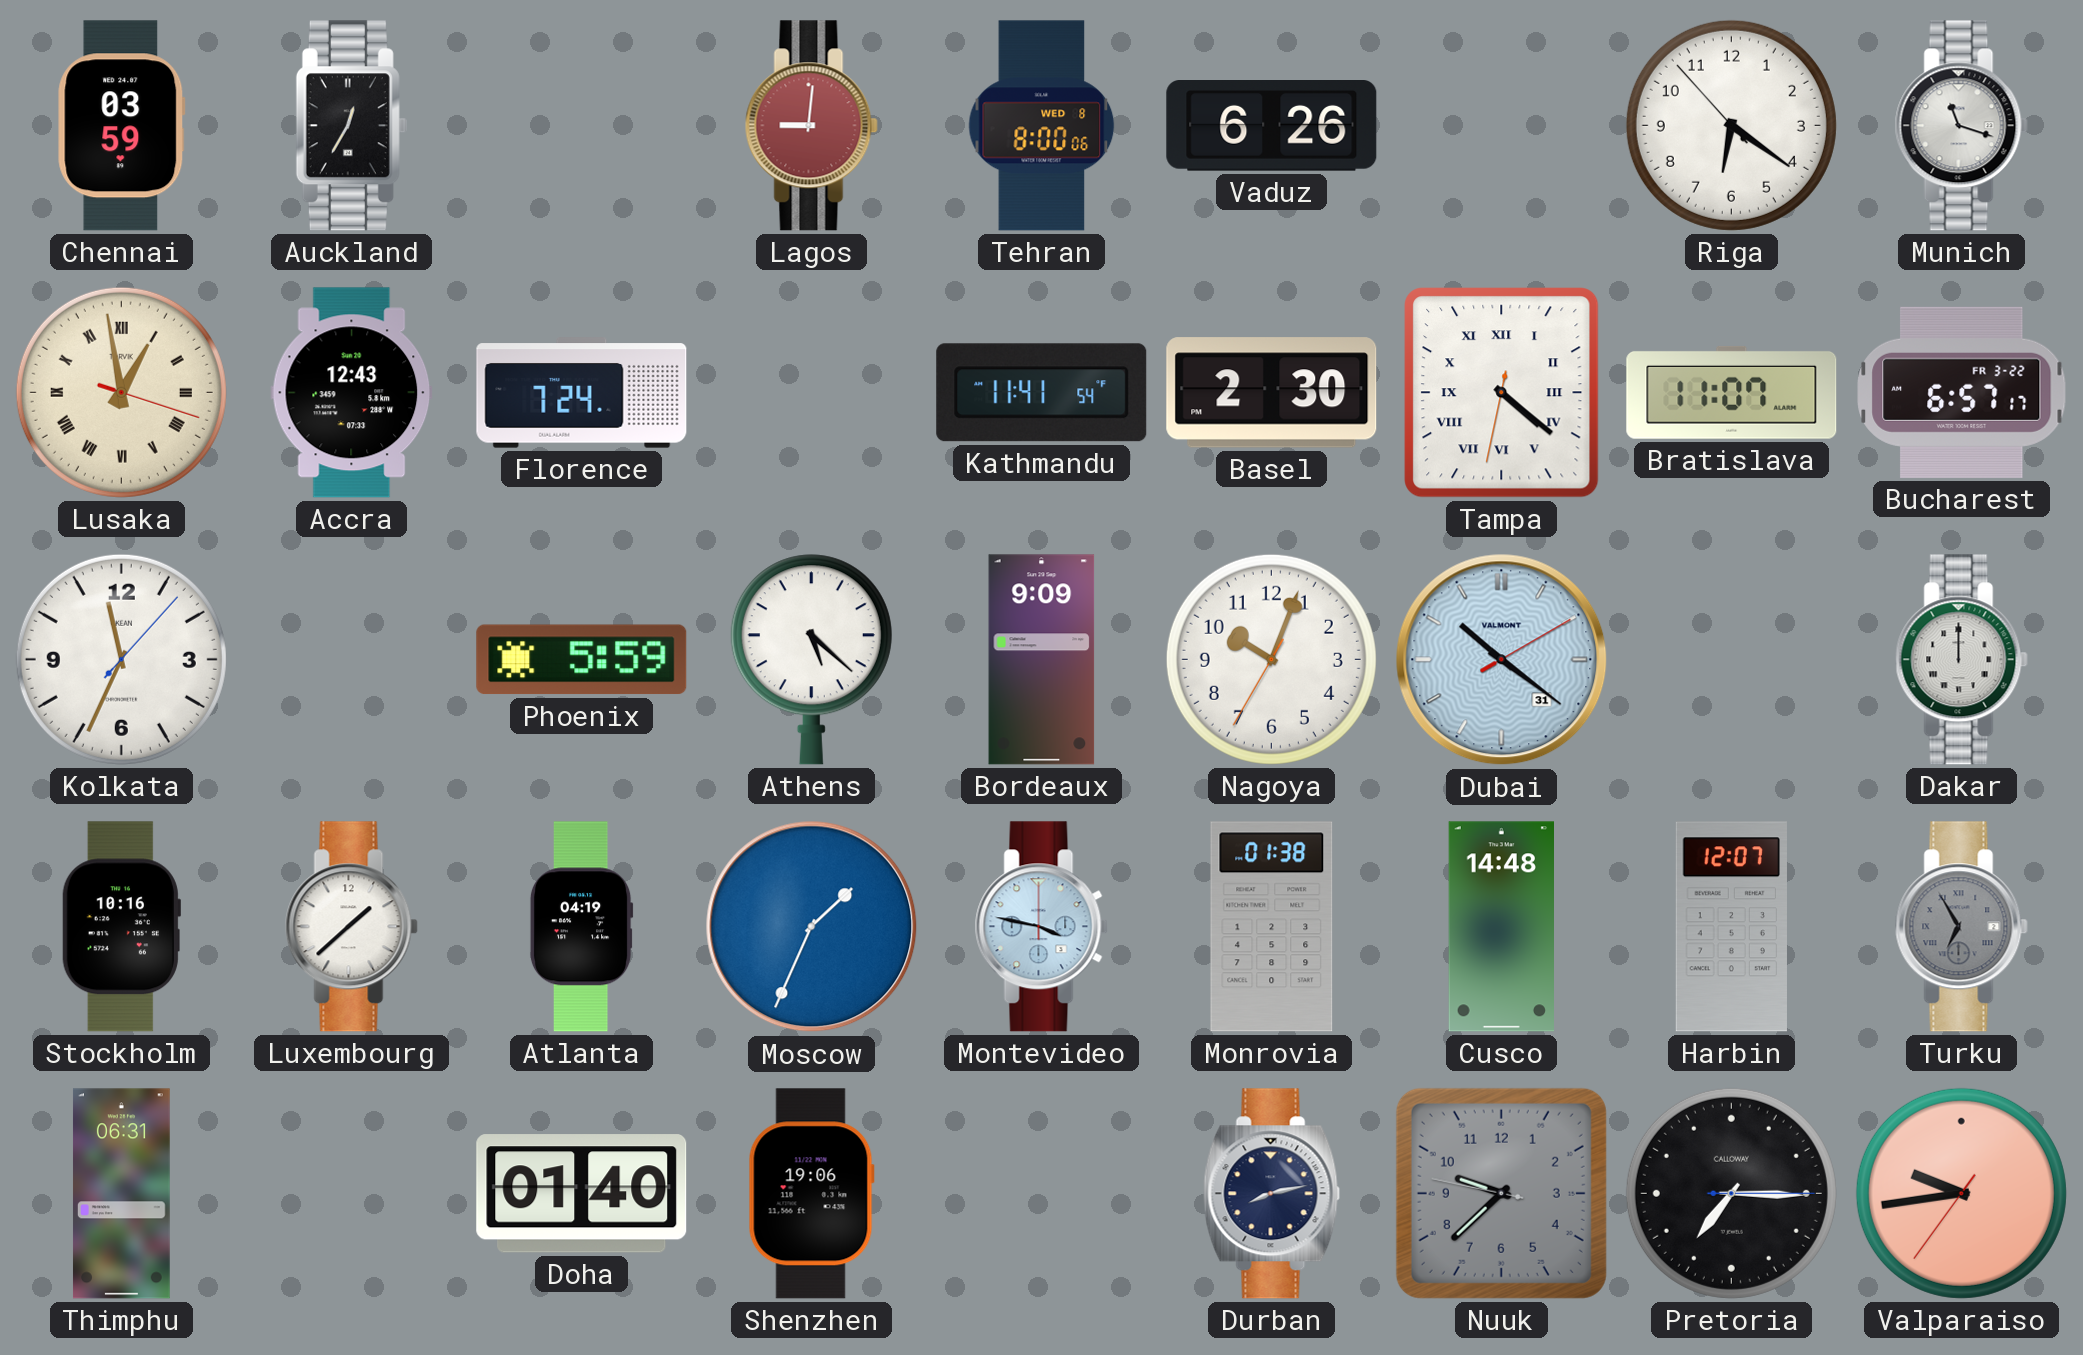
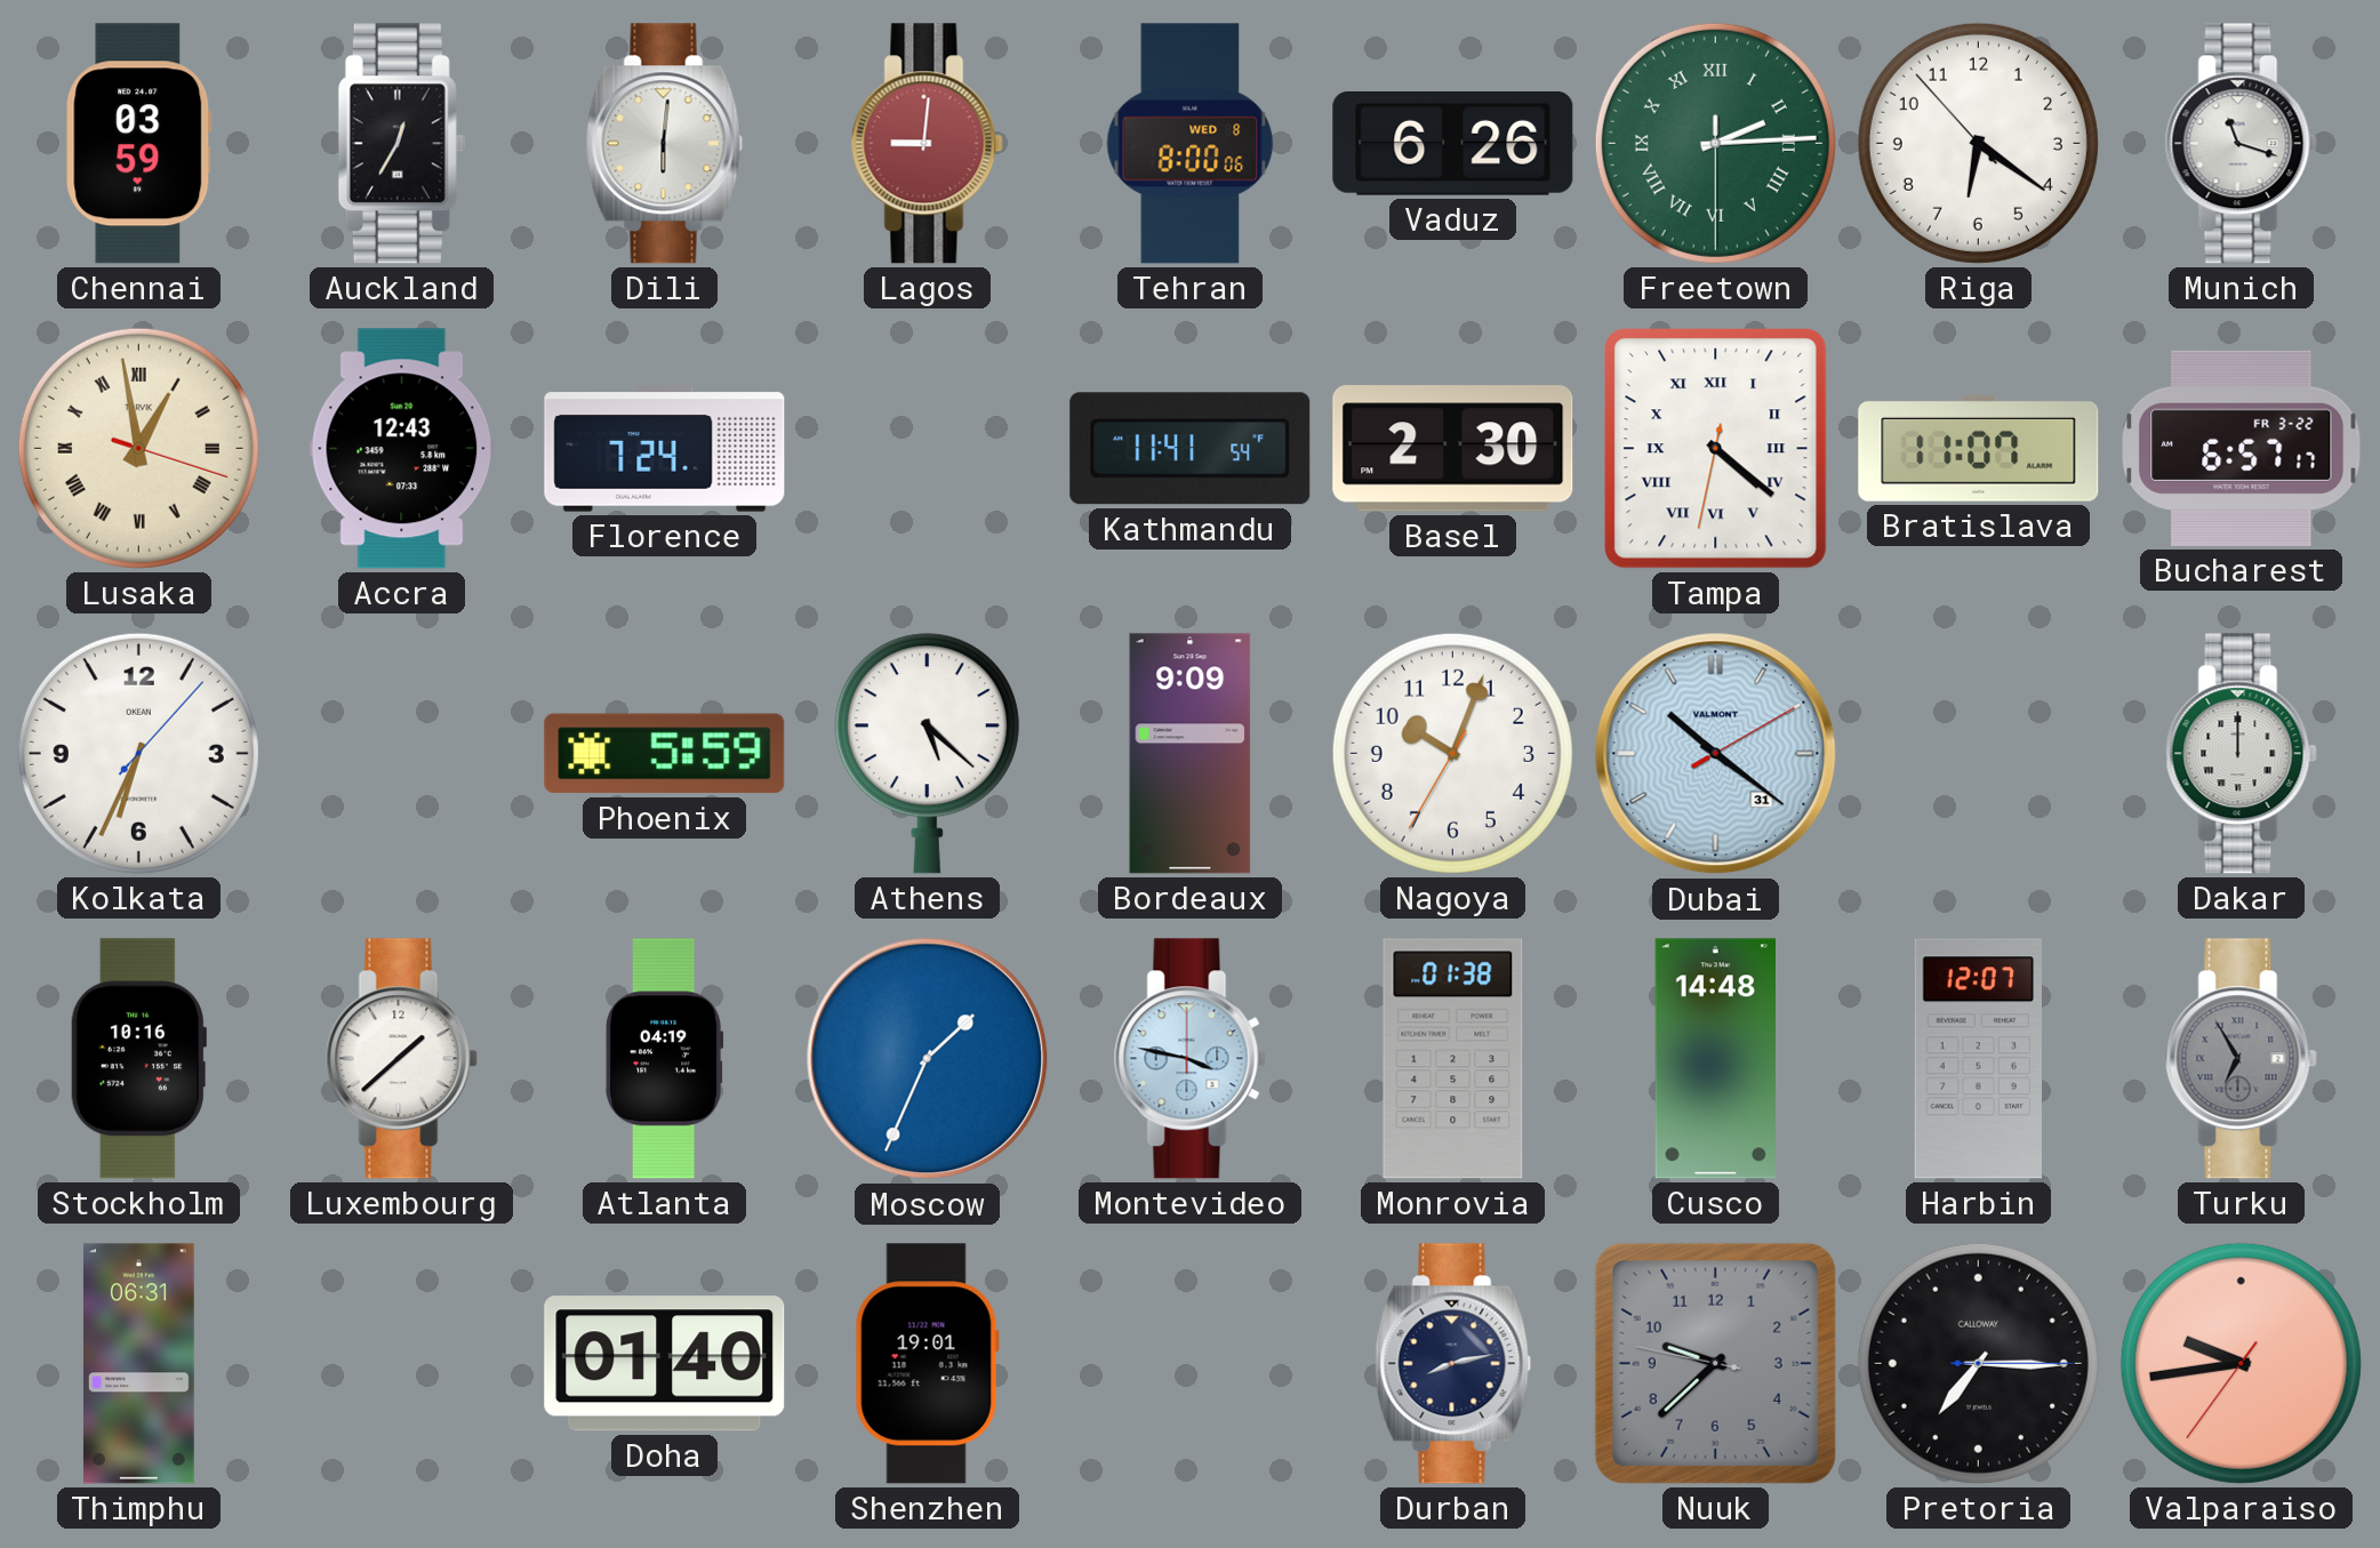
Dili: none -> 6:01
Freetown: none -> 2:14
Kolkata: 11:34 -> 6:34
Shenzhen: 19:06 -> 19:01
